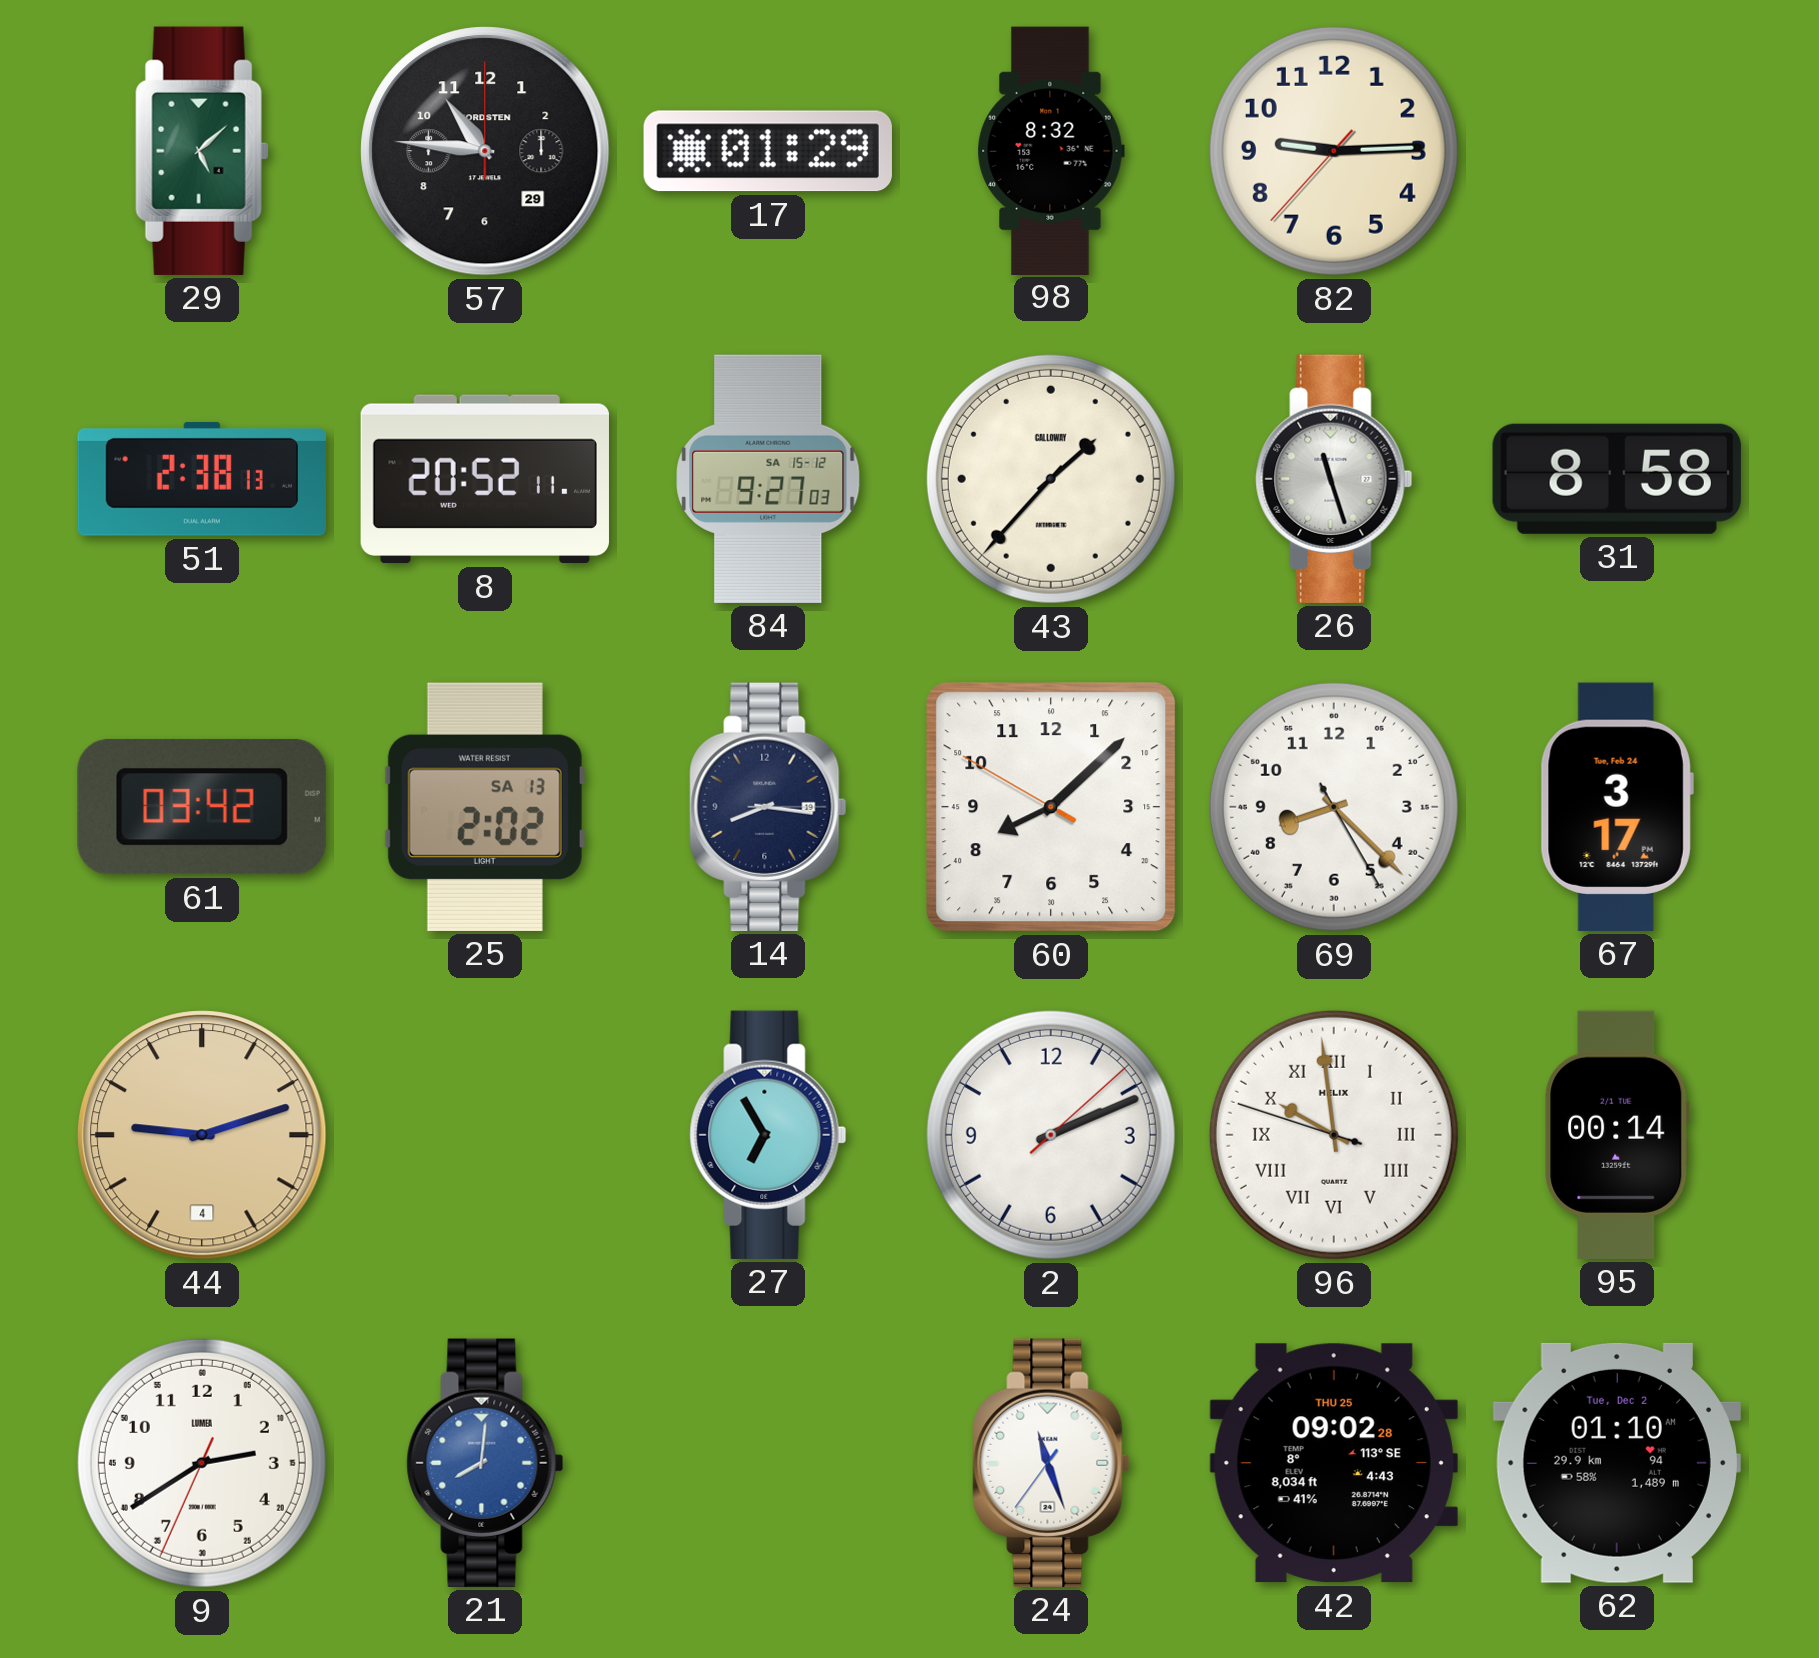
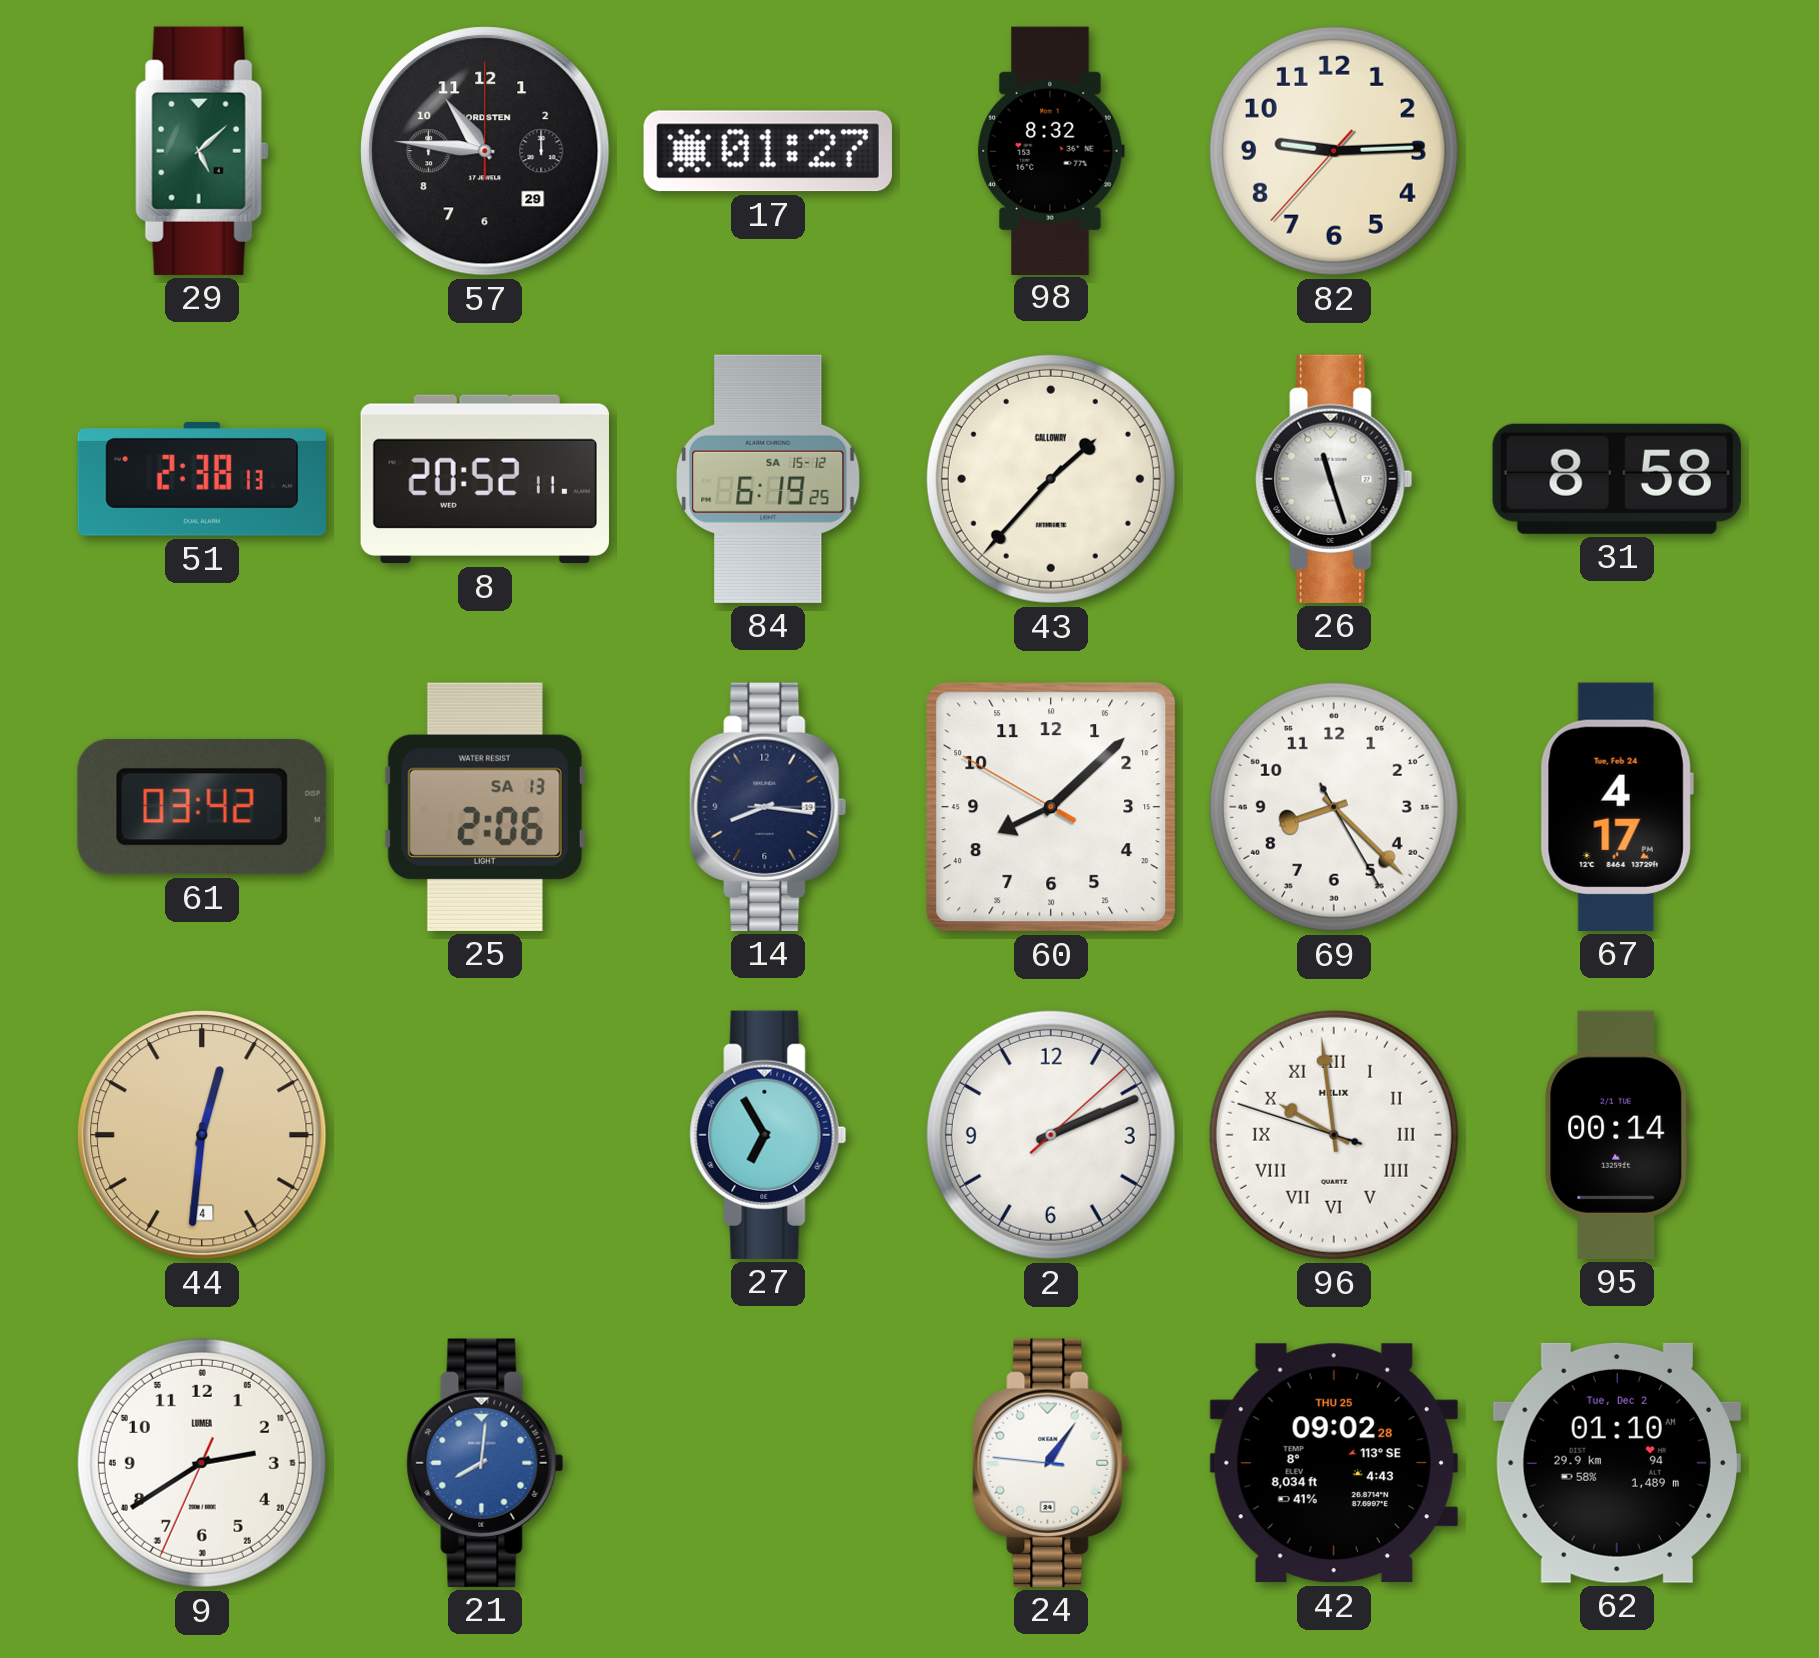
17: 01:29 -> 01:27
84: 9:27 -> 6:19
25: 2:02 -> 2:06
67: 3:17 -> 4:17
44: 9:12 -> 12:31
24: 11:26 -> 1:05
